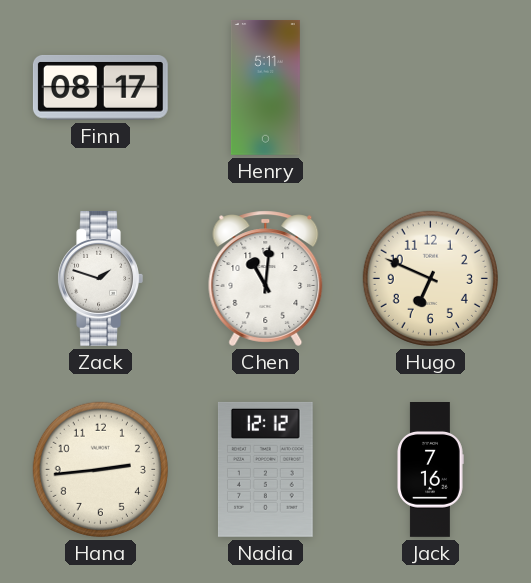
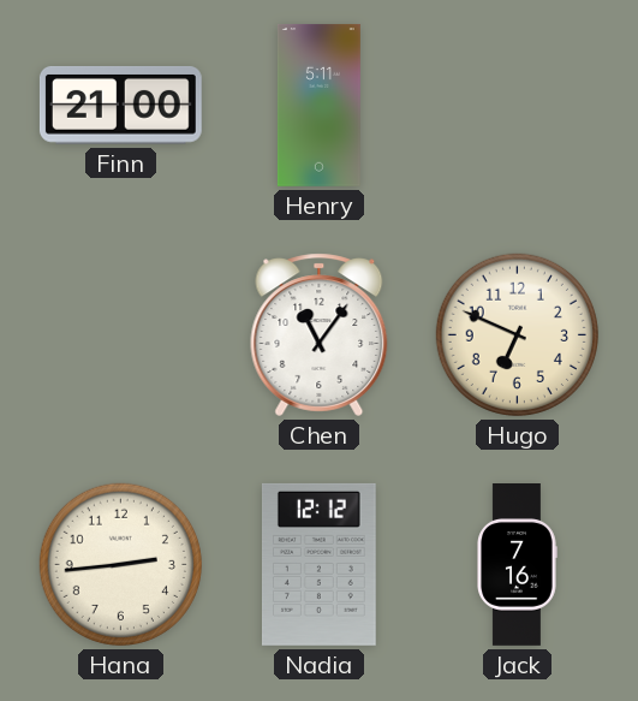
Finn: 08:17 -> 21:00
Zack: 1:48 -> none
Chen: 11:01 -> 11:06
